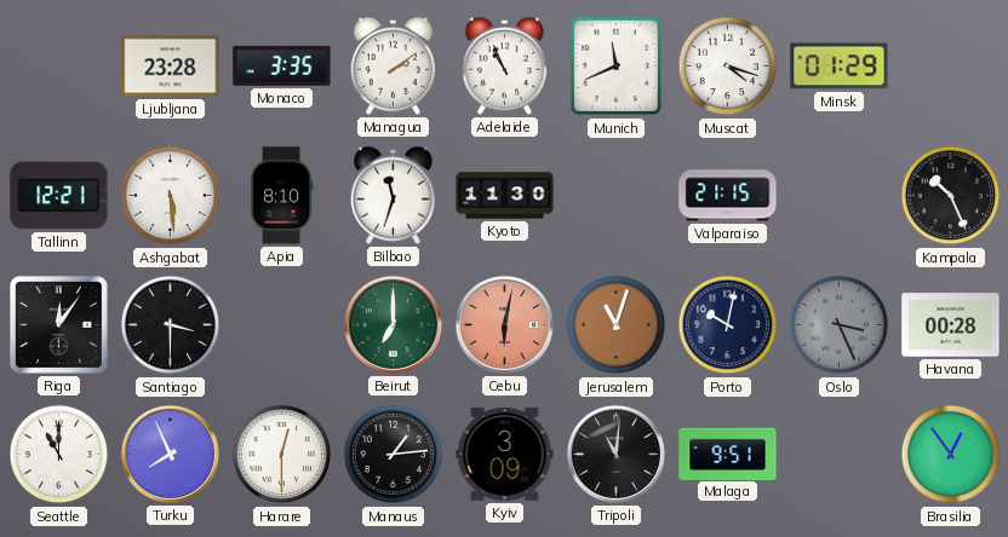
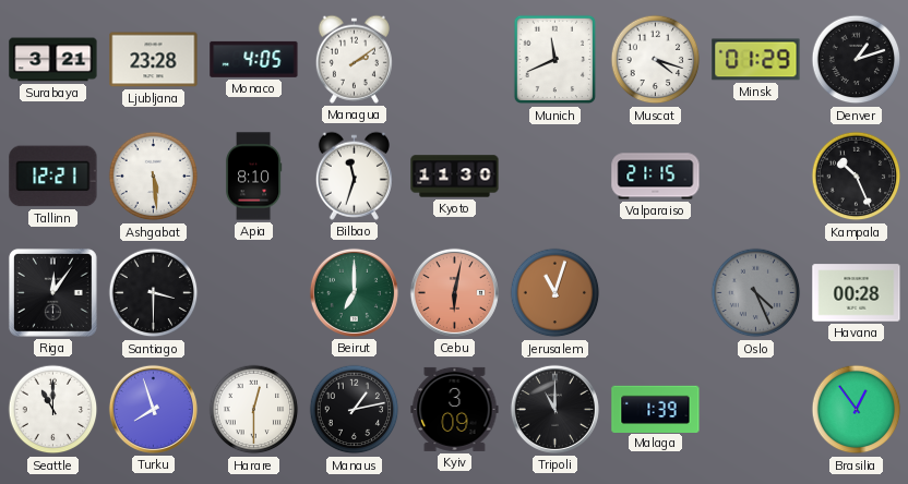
Surabaya: none -> 3:21
Monaco: 3:35 -> 4:05
Adelaide: 10:56 -> none
Denver: none -> 1:12
Porto: 10:02 -> none
Oslo: 3:26 -> 4:26
Turku: 7:56 -> 7:57
Manaus: 1:14 -> 1:13
Tripoli: 11:01 -> 11:00
Malaga: 9:51 -> 1:39
